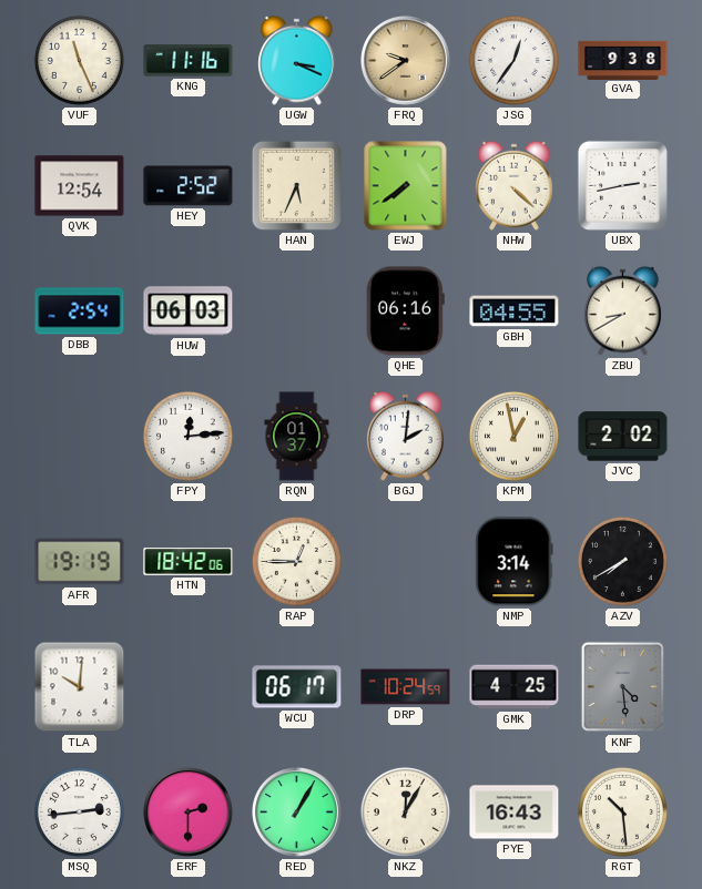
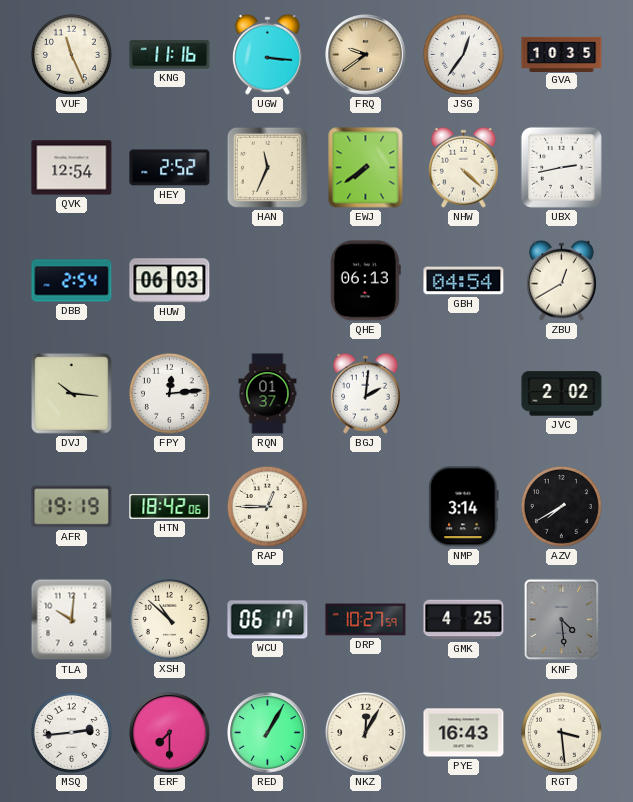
UGW: 3:19 -> 3:16
GVA: 9:38 -> 10:35
HAN: 5:34 -> 11:34
QHE: 06:16 -> 06:13
GBH: 04:55 -> 04:54
ZBU: 8:40 -> 12:40
DVJ: none -> 10:16
KPM: 12:58 -> none
XSH: none -> 10:52
DRP: 10:24 -> 10:27
ERF: 2:30 -> 7:30
RGT: 10:29 -> 3:29
